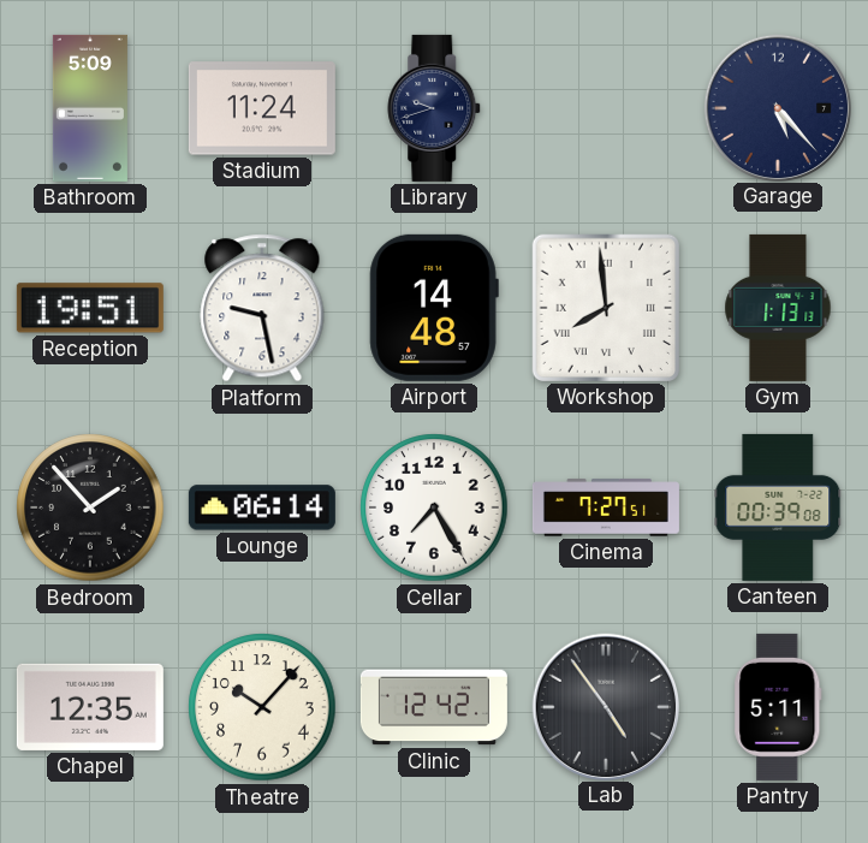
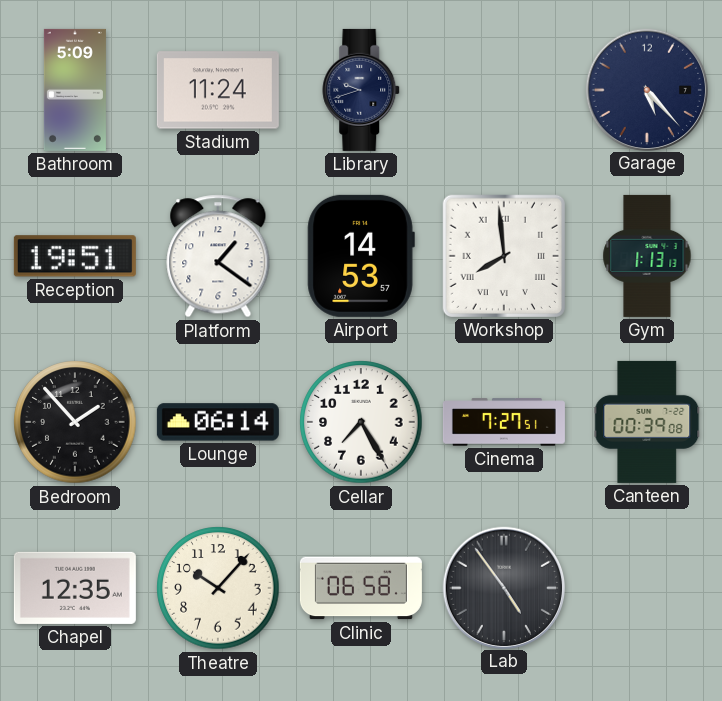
Platform: 9:28 -> 1:21
Airport: 14:48 -> 14:53
Clinic: 12:42 -> 06:58
Pantry: 5:11 -> none
